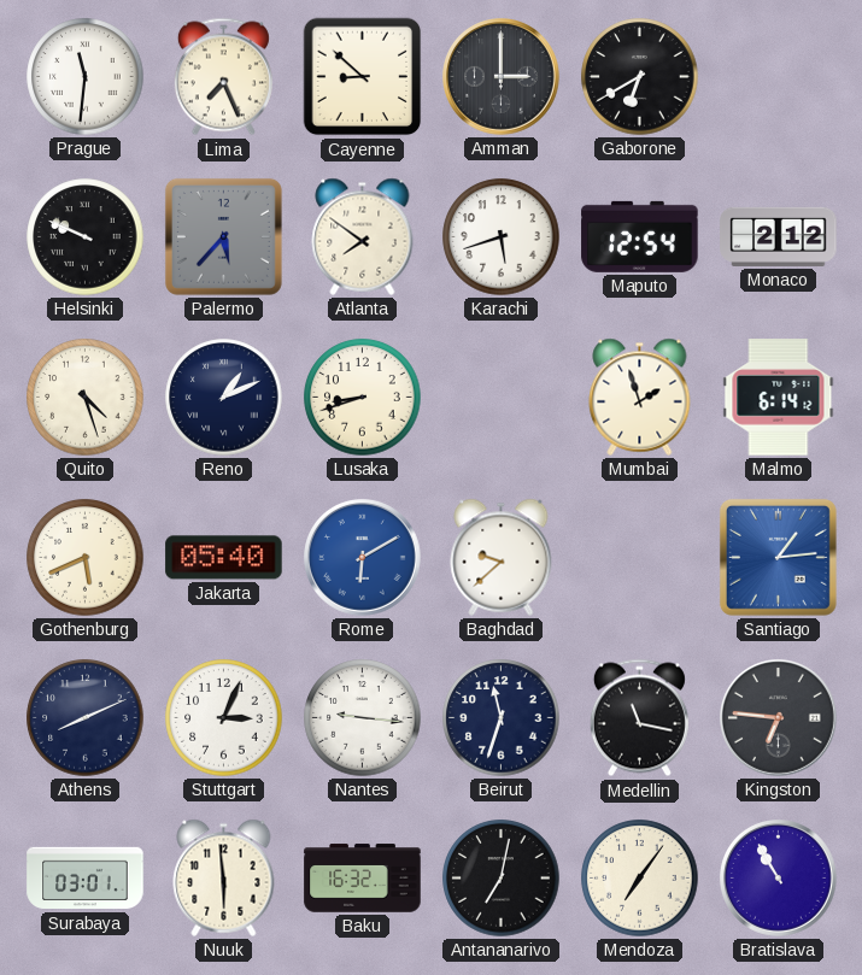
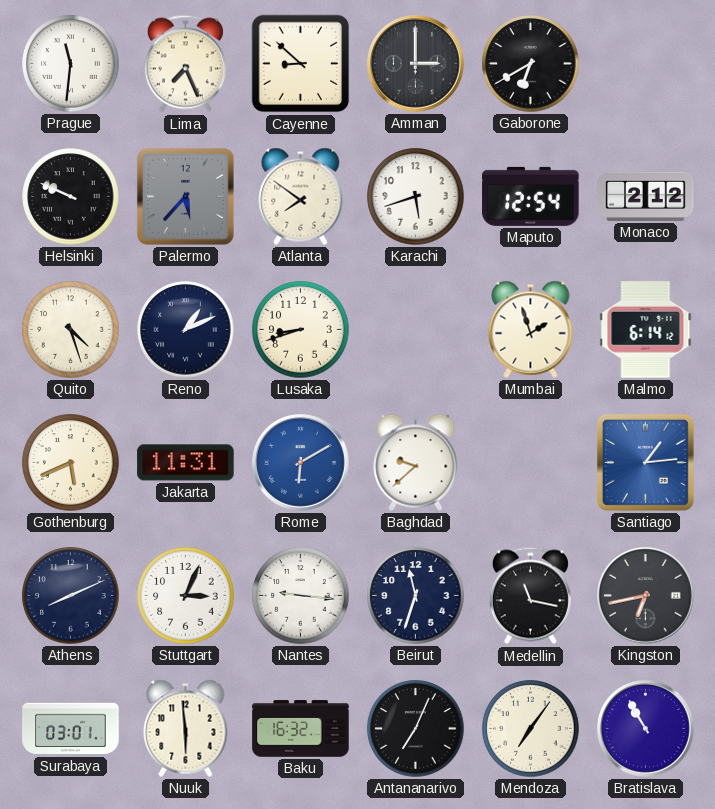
Jakarta: 05:40 -> 11:31
Kingston: 6:46 -> 6:43
Antananarivo: 7:02 -> 7:04
